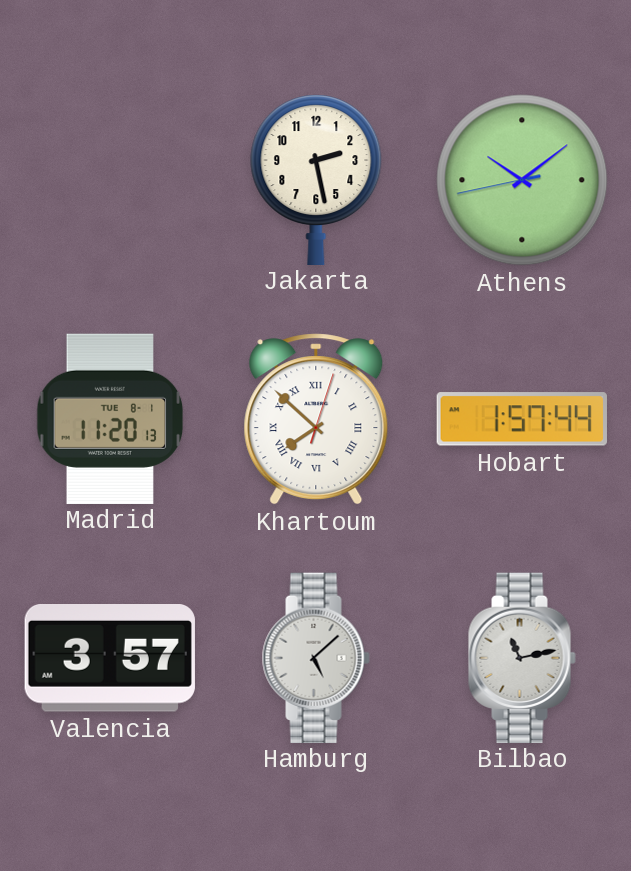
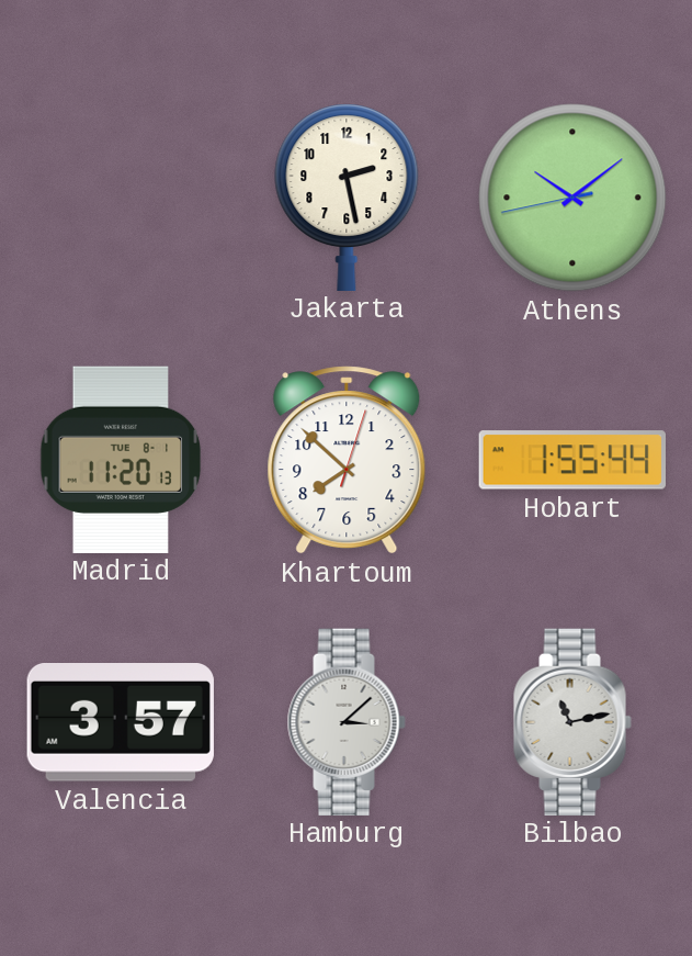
Khartoum numerals: Roman -> Arabic
Hobart: 1:57 -> 1:55
Hamburg: 5:08 -> 3:08
